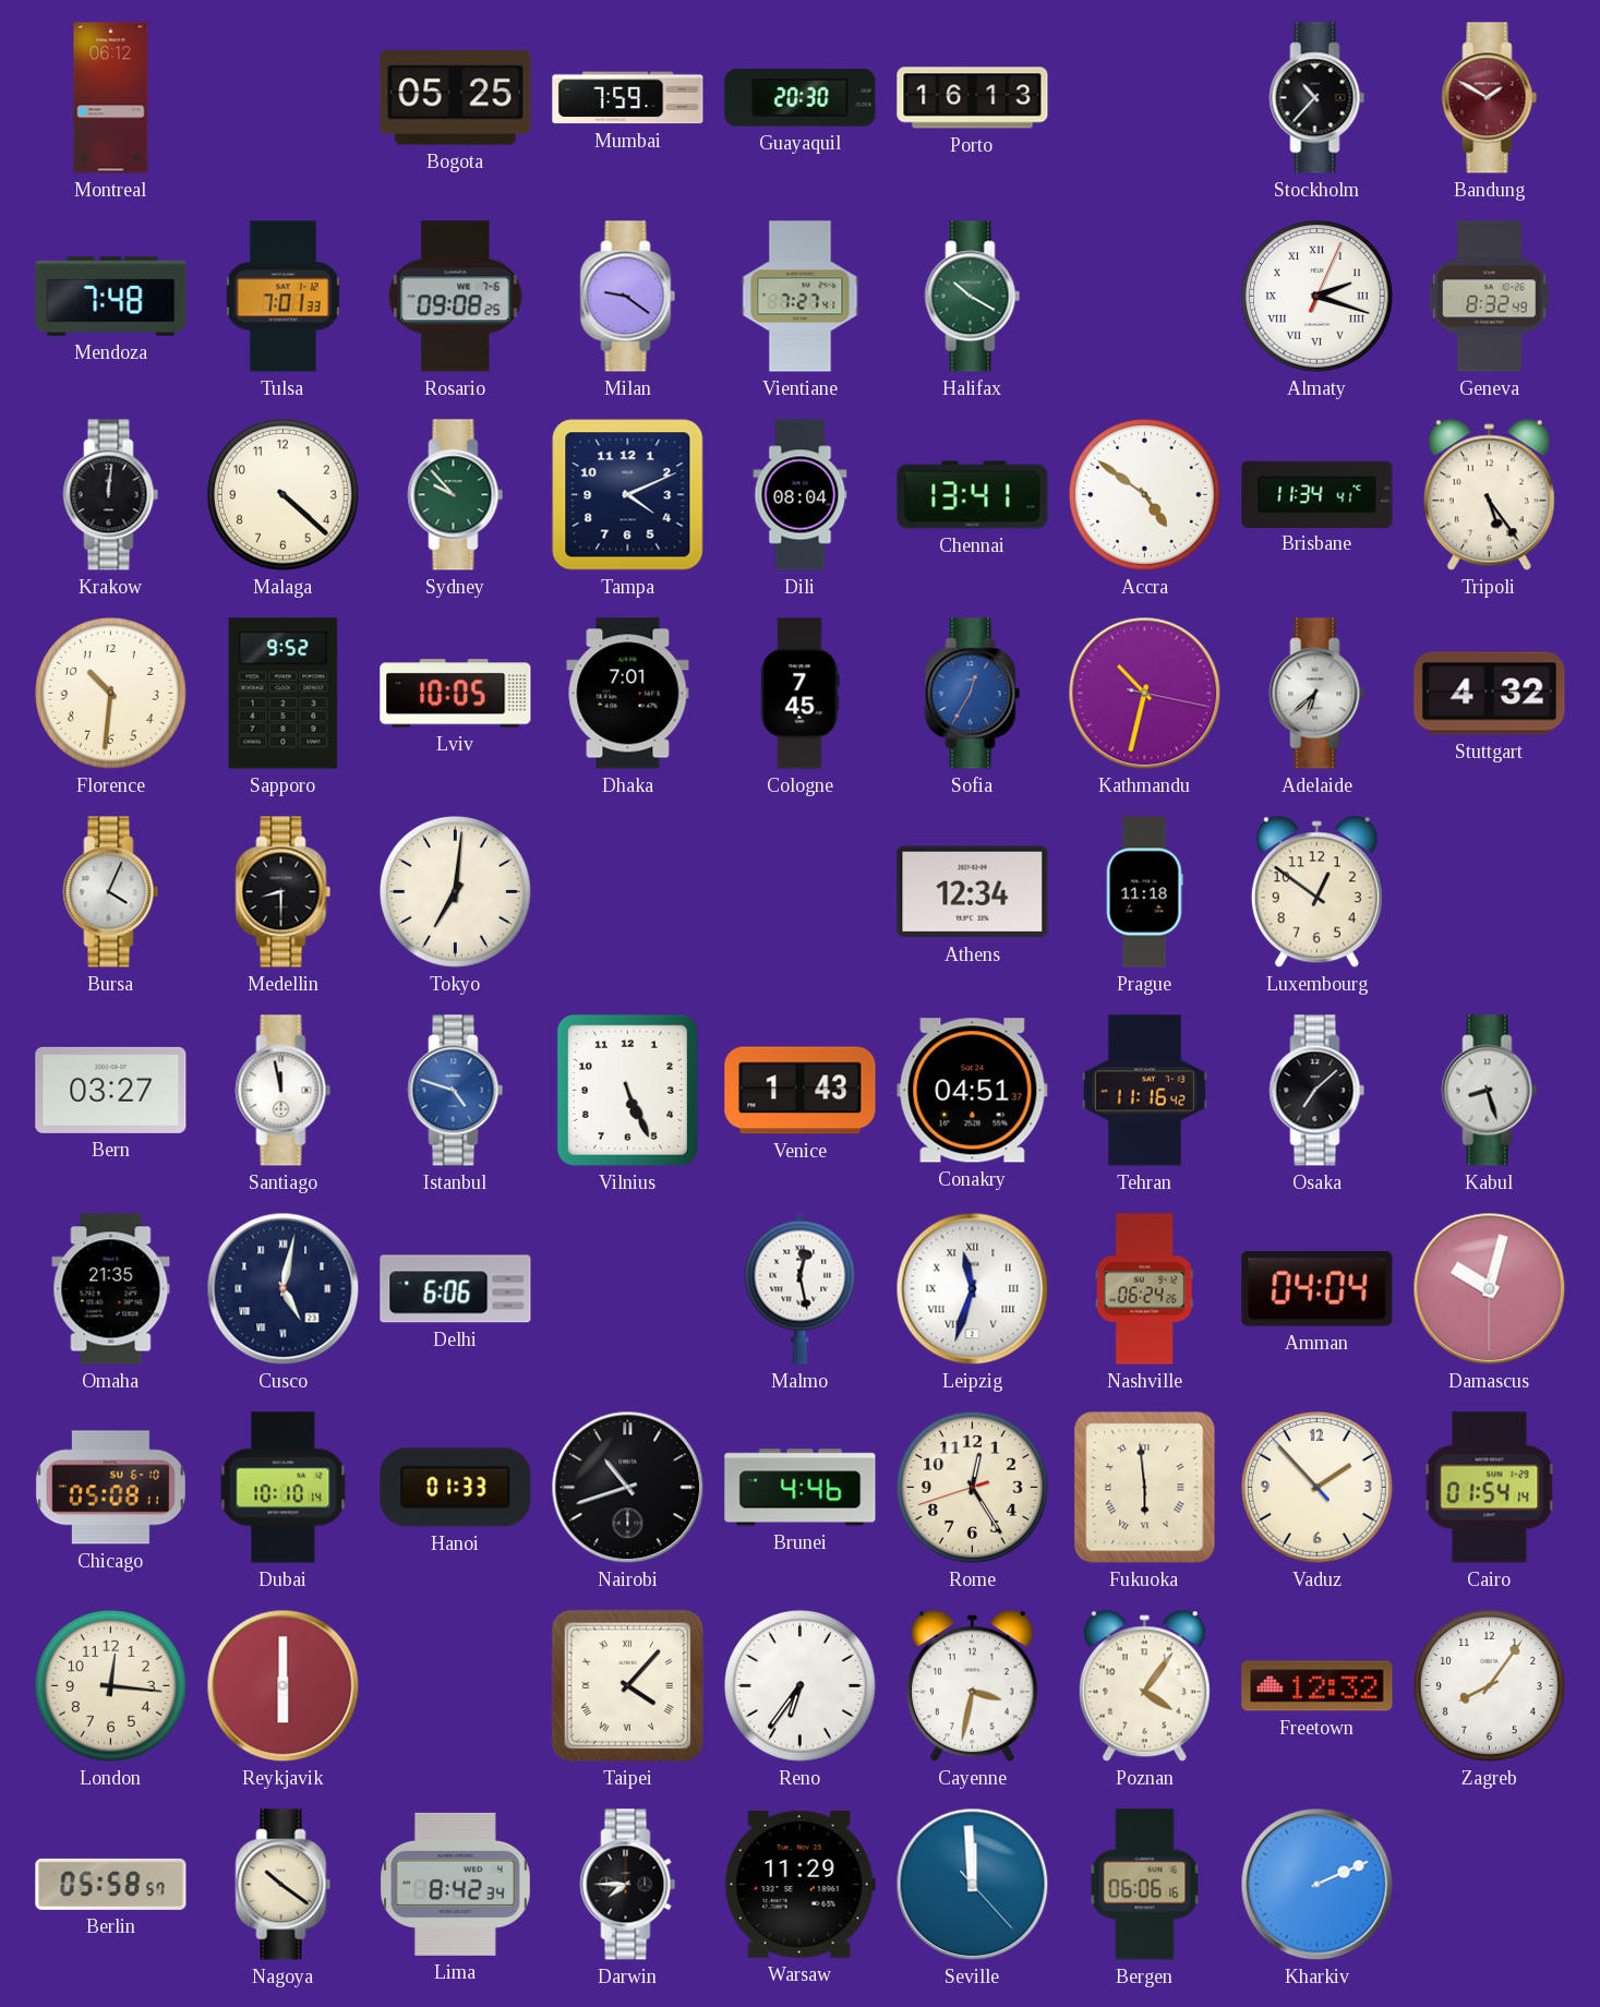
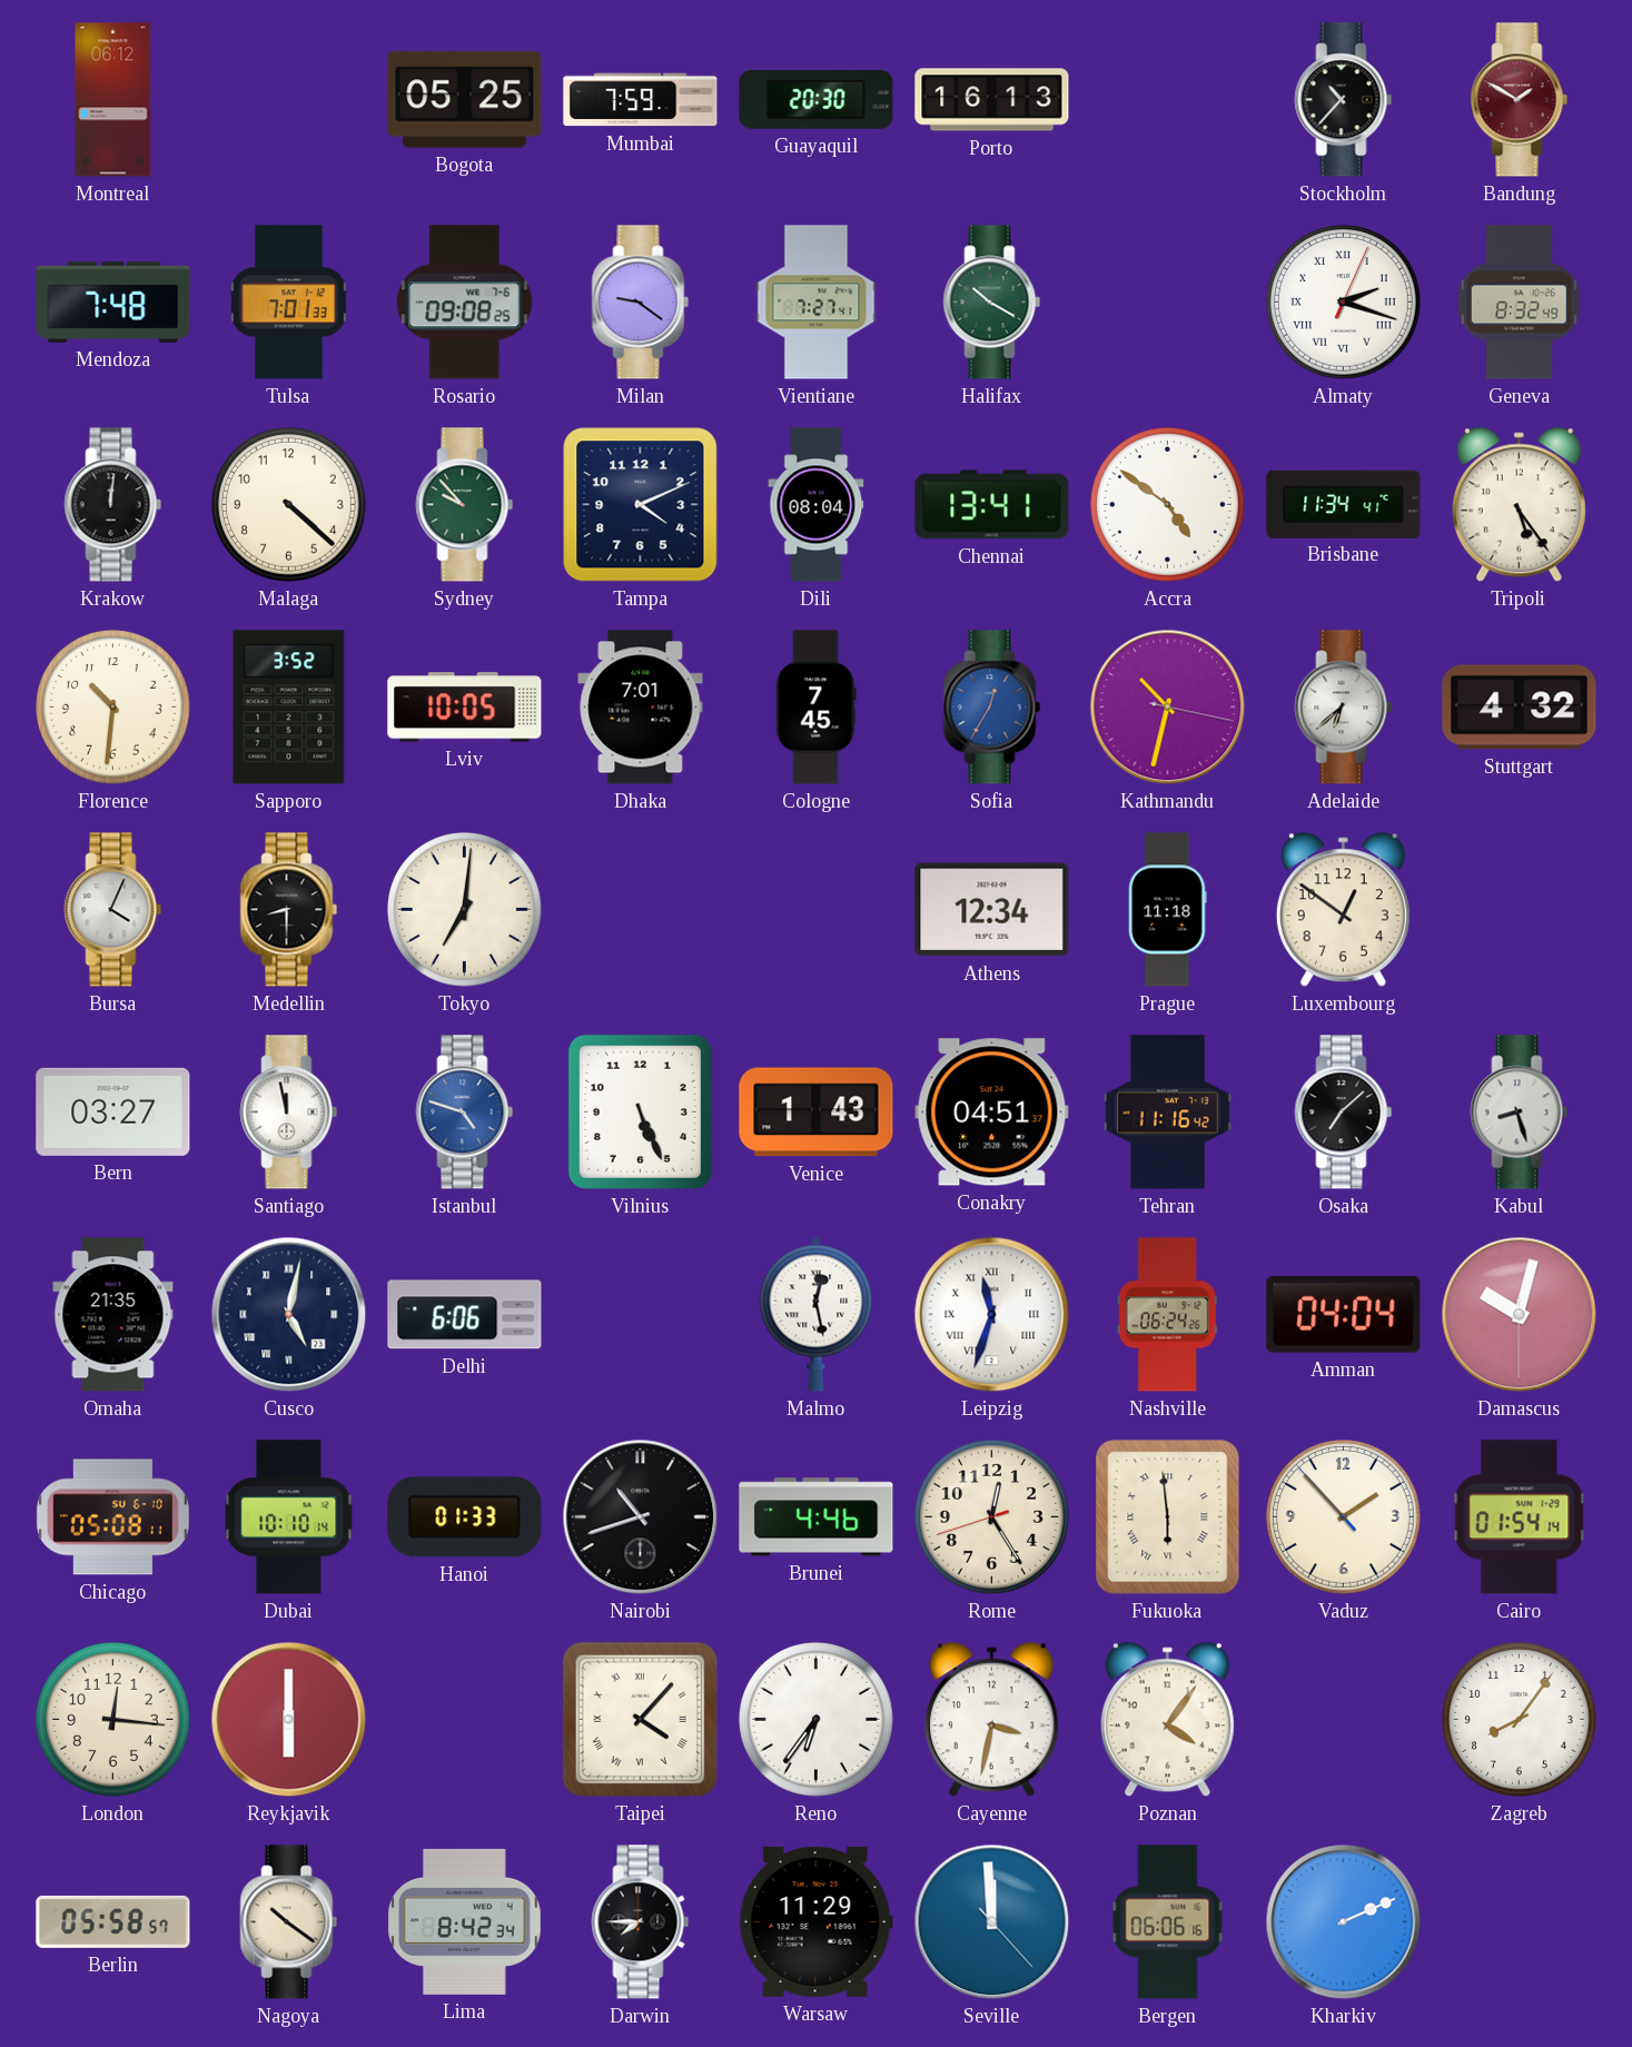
Sapporo: 9:52 -> 3:52
Freetown: 12:32 -> none
